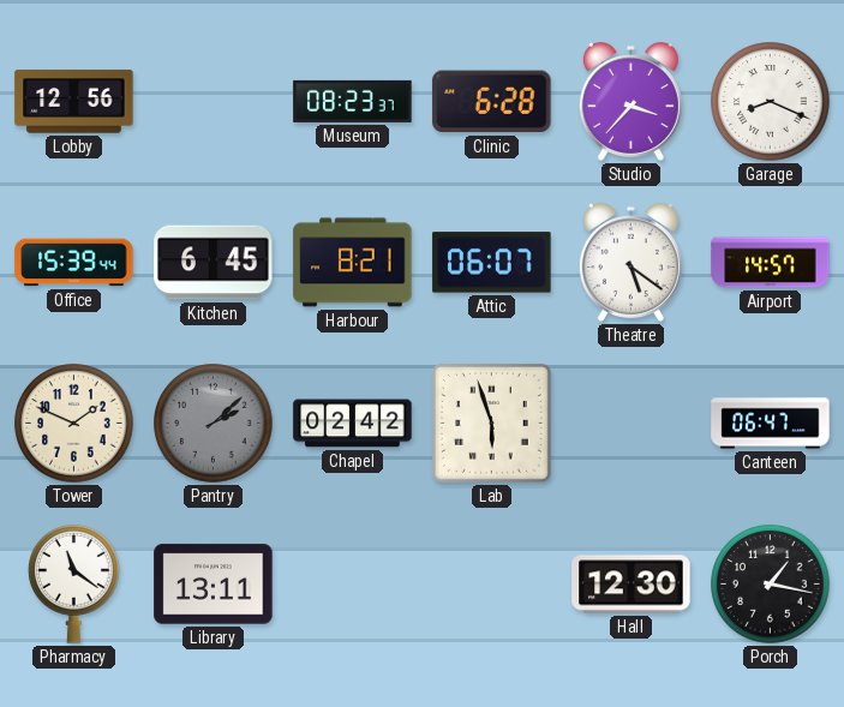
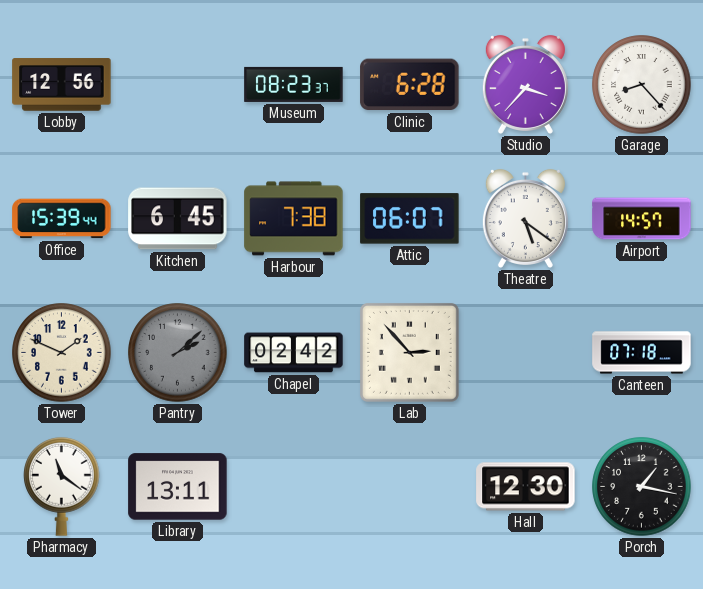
Garage: 8:19 -> 8:23
Harbour: 8:21 -> 7:38
Lab: 5:57 -> 2:53
Canteen: 06:47 -> 07:18
